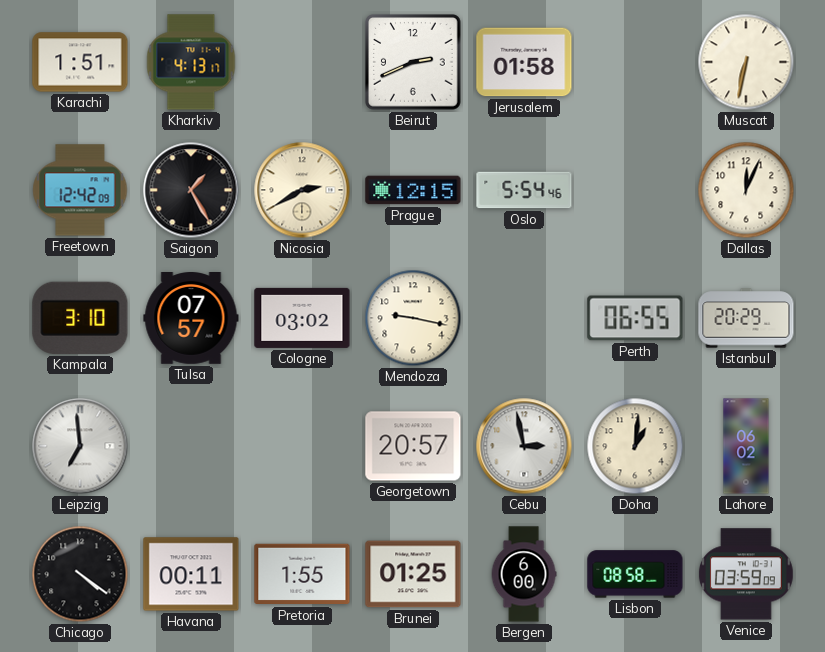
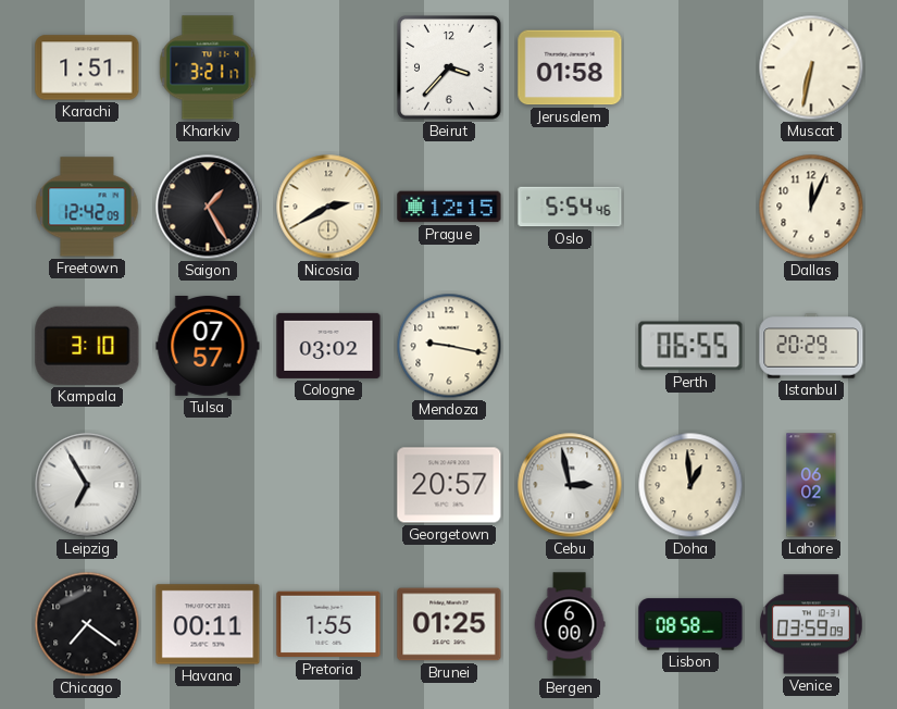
Kharkiv: 4:13 -> 3:21
Beirut: 2:41 -> 3:37
Leipzig: 6:59 -> 6:55
Doha: 1:01 -> 12:59
Chicago: 4:21 -> 7:21
